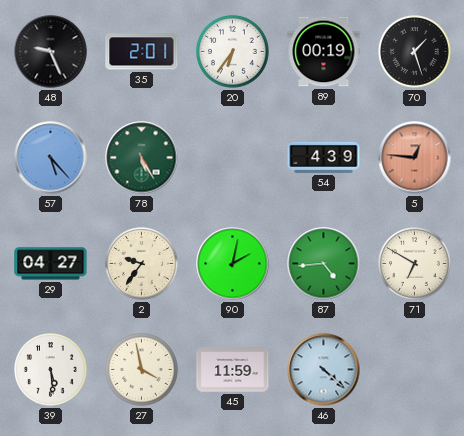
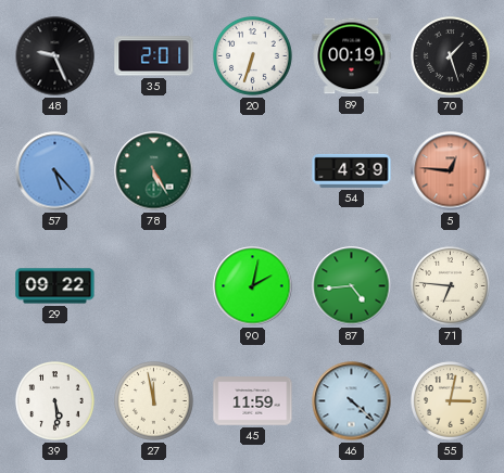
20: 6:36 -> 6:33
29: 04:27 -> 09:22
2: 9:36 -> none
71: 6:50 -> 6:46
27: 3:58 -> 11:58
55: none -> 3:02
